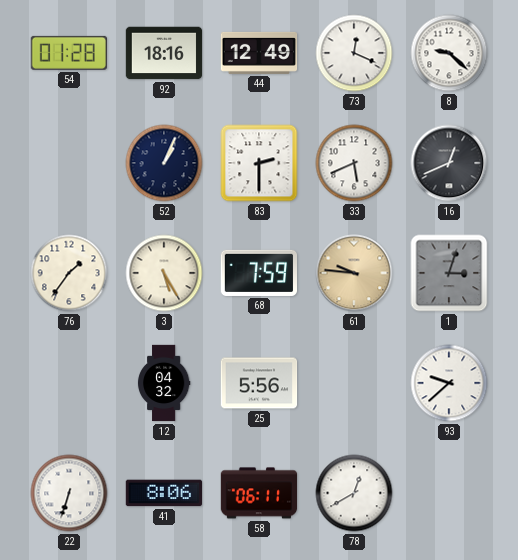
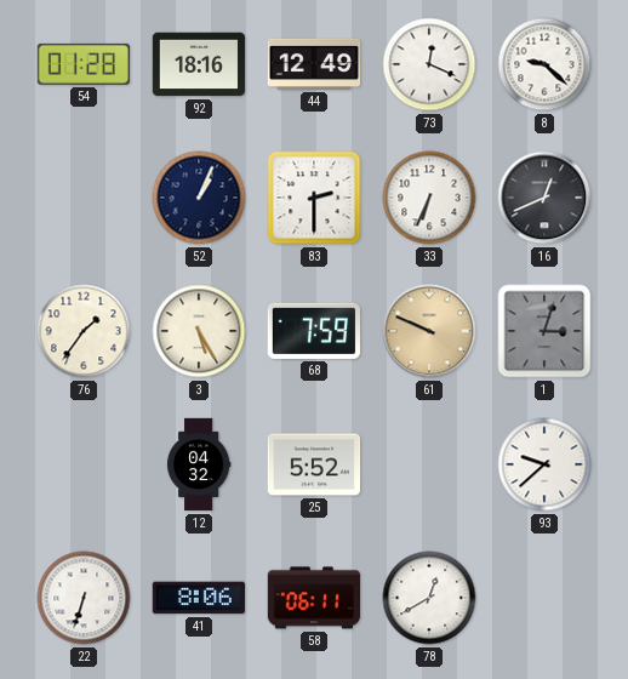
33: 5:41 -> 6:34
61: 9:46 -> 9:49
25: 5:56 -> 5:52
